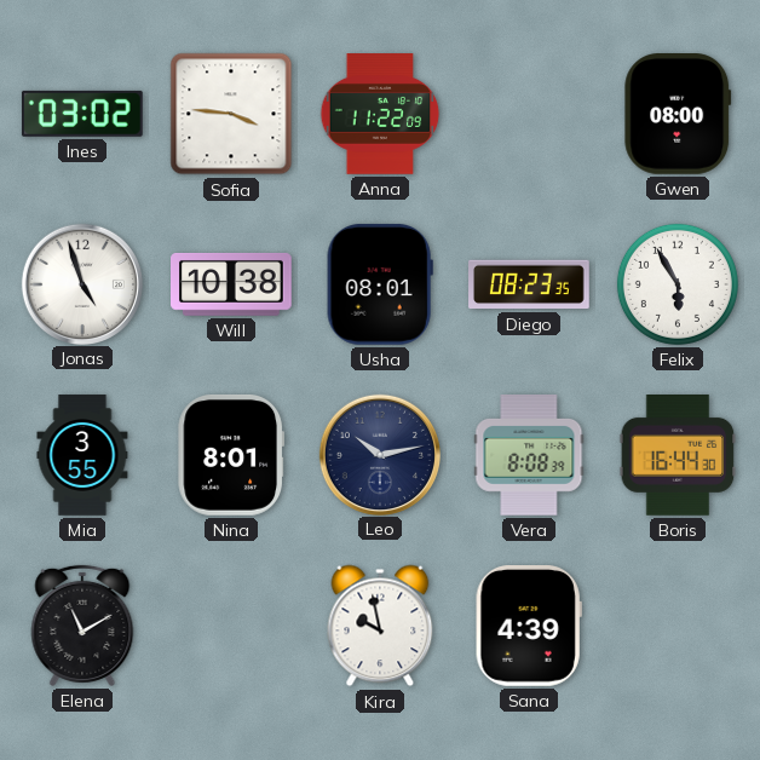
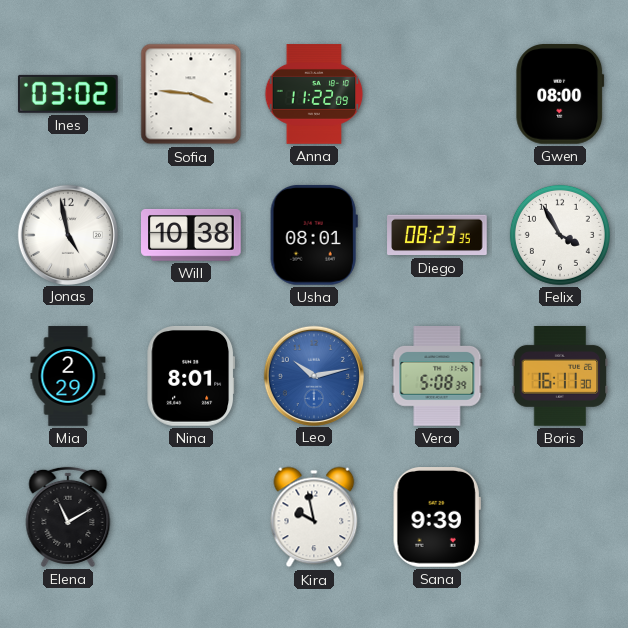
Jonas: 4:57 -> 4:58
Felix: 5:55 -> 3:55
Mia: 3:55 -> 2:29
Leo dial: navy -> blue
Vera: 8:08 -> 5:08
Boris: 16:44 -> 16:11
Sana: 4:39 -> 9:39
